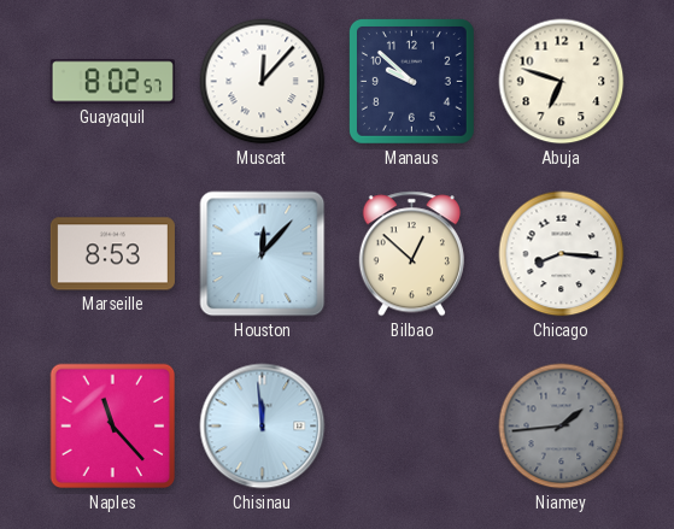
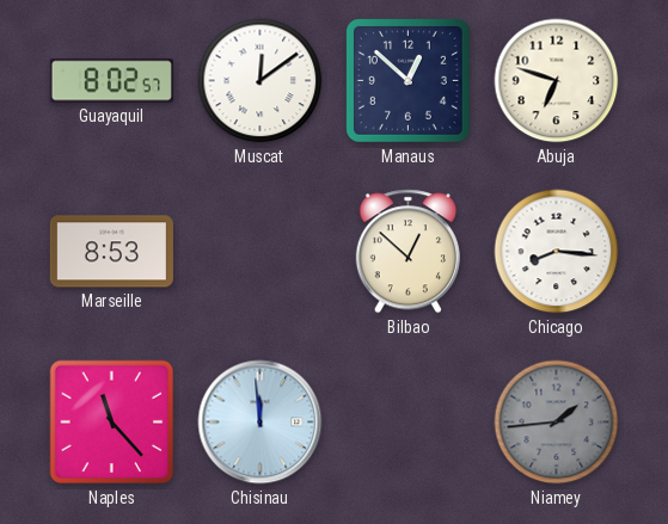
Muscat: 12:07 -> 12:09
Manaus: 9:52 -> 12:52
Houston: 12:07 -> none
